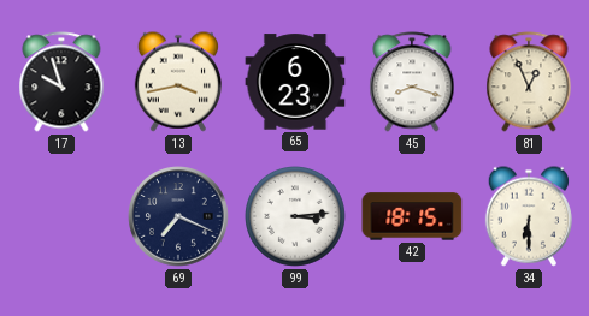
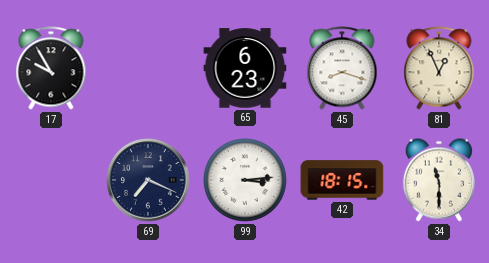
17: 9:57 -> 9:55
13: 3:43 -> none
34: 6:30 -> 11:30
